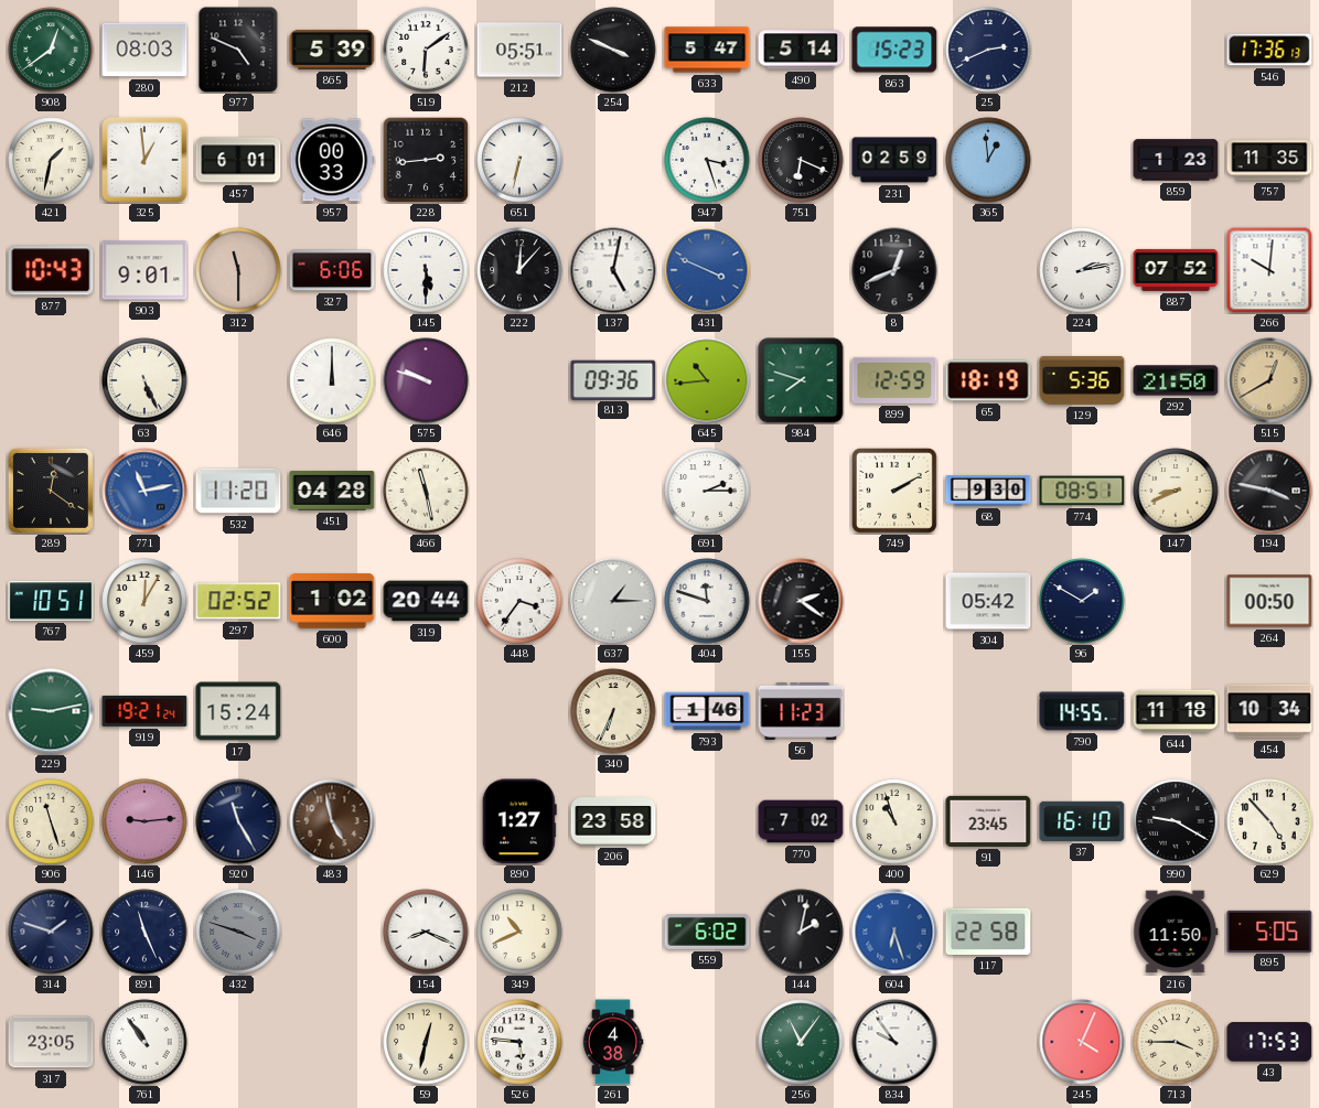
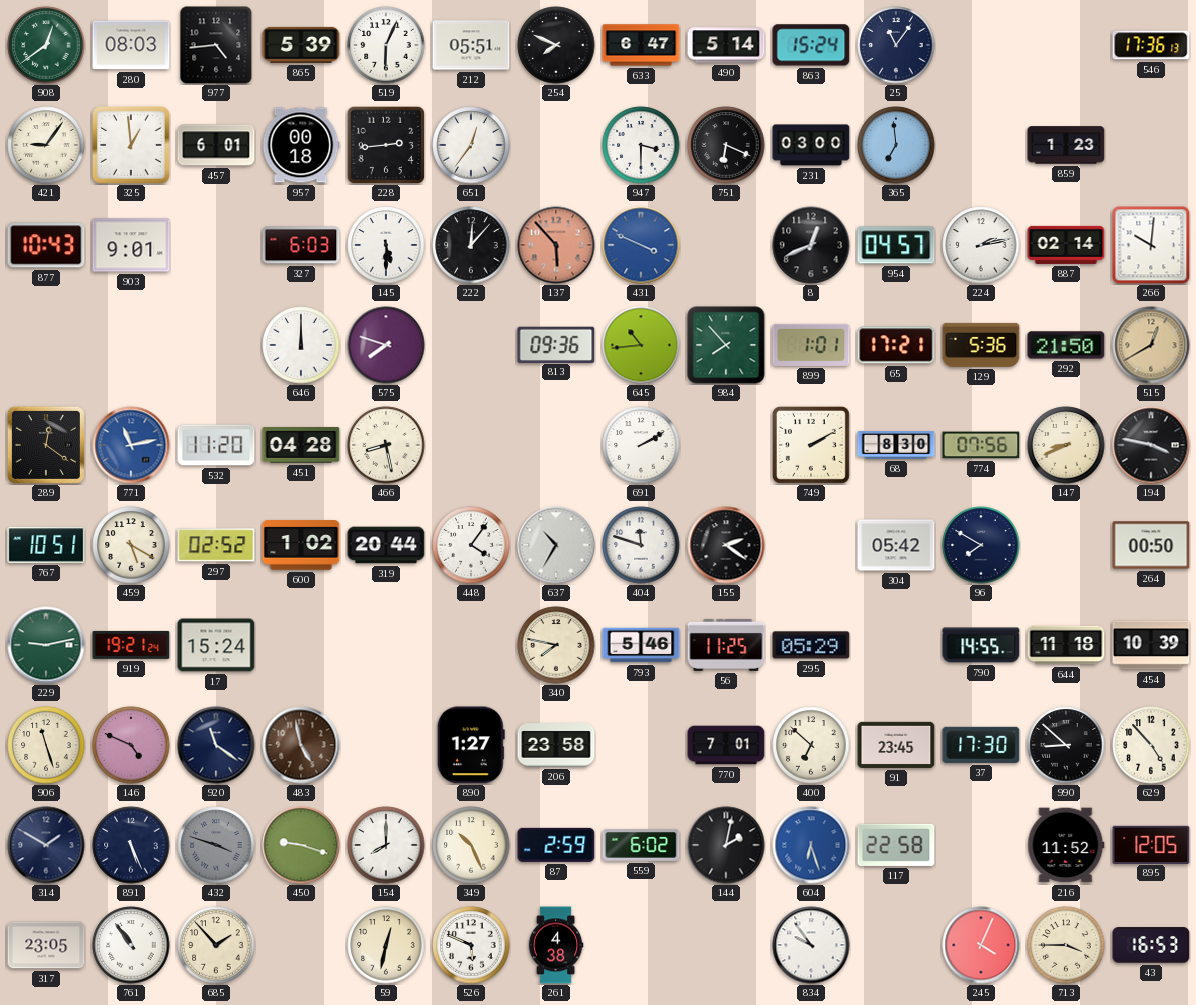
977: 4:49 -> 4:44
519: 6:09 -> 6:04
254: 3:49 -> 7:49
633: 5:47 -> 6:47
863: 15:23 -> 15:24
25: 2:41 -> 11:06
421: 1:32 -> 9:06
957: 00:33 -> 00:18
651: 6:32 -> 12:36
947: 3:27 -> 3:30
231: 02:59 -> 03:00
365: 12:59 -> 6:59
757: 11:35 -> none
312: 11:30 -> none
327: 6:06 -> 6:03
137: 5:02 -> 5:53
137 dial: white -> salmon
954: none -> 04:57
887: 07:52 -> 02:14
63: 5:26 -> none
575: 9:48 -> 7:48
984: 7:48 -> 7:53
899: 12:59 -> 1:01
65: 18:19 -> 17:21
466: 11:28 -> 8:28
691: 2:15 -> 2:10
68: 9:30 -> 8:30
774: 08:51 -> 07:56
459: 12:05 -> 5:20
448: 3:36 -> 4:06
637: 1:15 -> 10:35
96: 1:50 -> 7:50
340: 6:34 -> 7:47
793: 1:46 -> 5:46
56: 11:23 -> 11:25
295: none -> 05:29
454: 10:34 -> 10:39
146: 9:14 -> 4:49
920: 11:25 -> 11:21
770: 7:02 -> 7:01
400: 10:57 -> 6:52
37: 16:10 -> 17:30
990: 9:20 -> 8:52
314: 1:48 -> 1:50
891: 11:26 -> 5:26
450: none -> 9:18
154: 8:19 -> 8:00
349: 10:41 -> 10:26
87: none -> 2:59
216: 11:50 -> 11:52
895: 5:05 -> 12:05
685: none -> 1:53
526: 5:46 -> 5:49
256: 11:06 -> none
43: 17:53 -> 16:53
